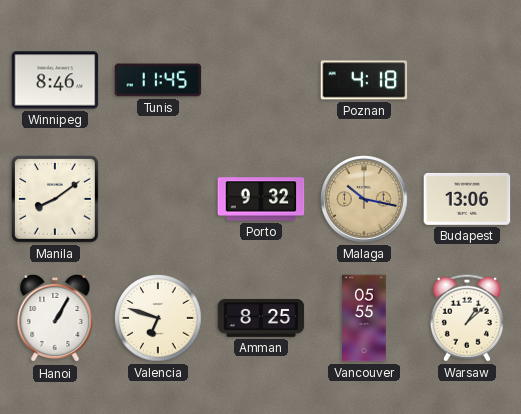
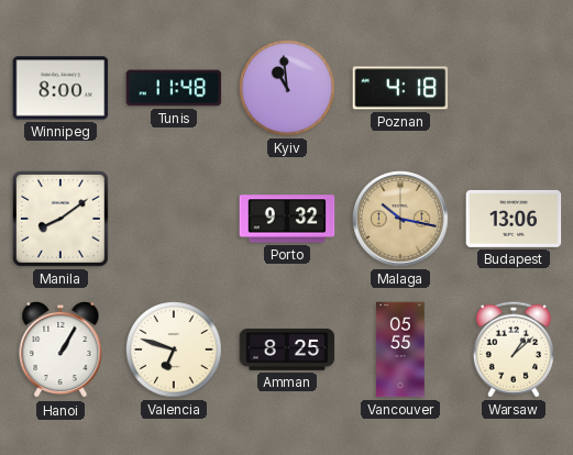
Winnipeg: 8:46 -> 8:00
Tunis: 11:45 -> 11:48
Kyiv: none -> 10:59
